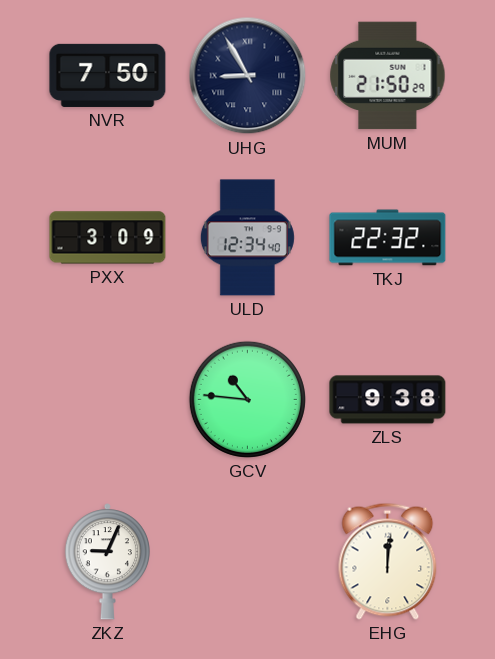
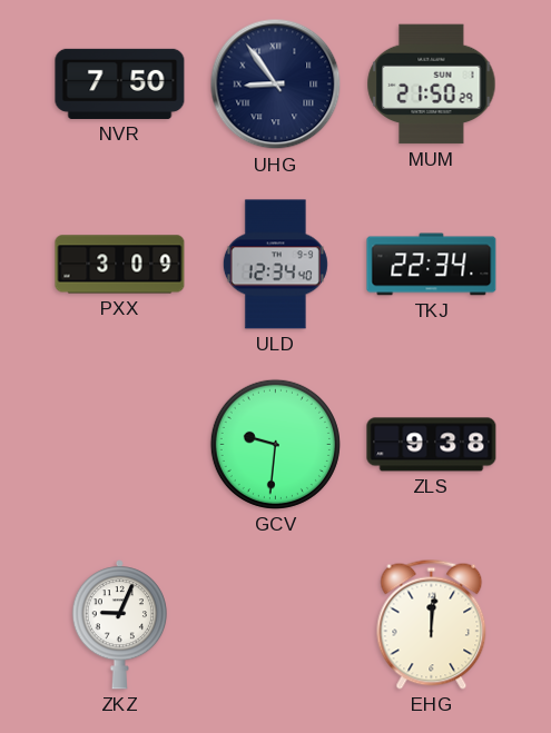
UHG: 8:55 -> 8:54
TKJ: 22:32 -> 22:34
GCV: 10:46 -> 9:31
